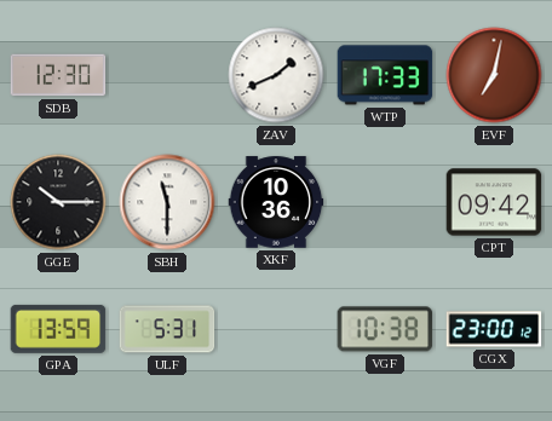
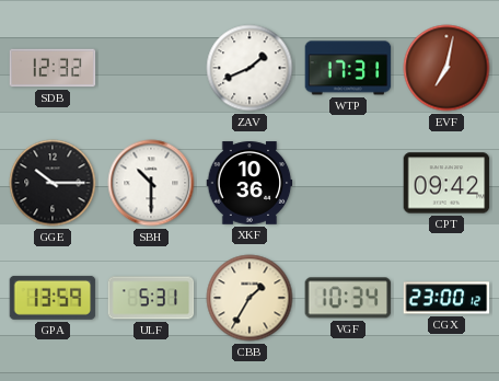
SDB: 12:30 -> 12:32
WTP: 17:33 -> 17:31
SBH: 11:30 -> 10:30
CBB: none -> 1:35
VGF: 10:38 -> 10:34
